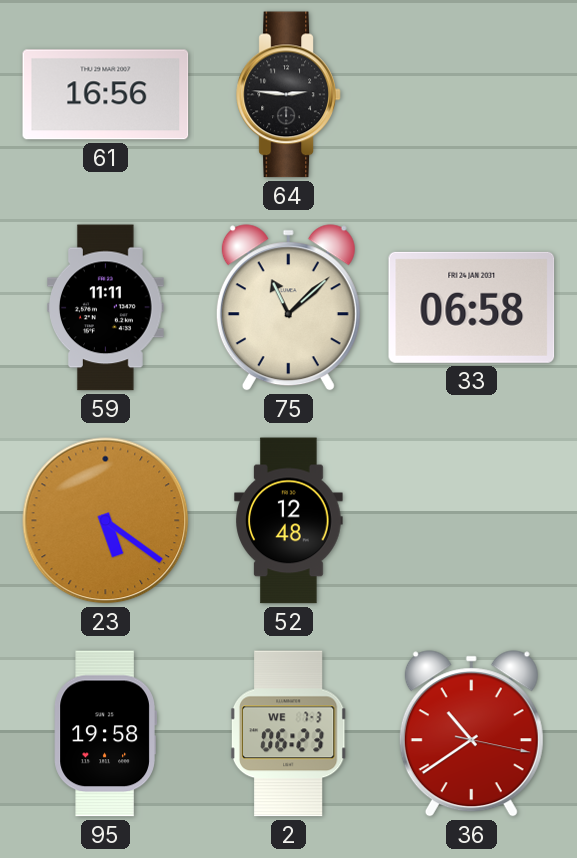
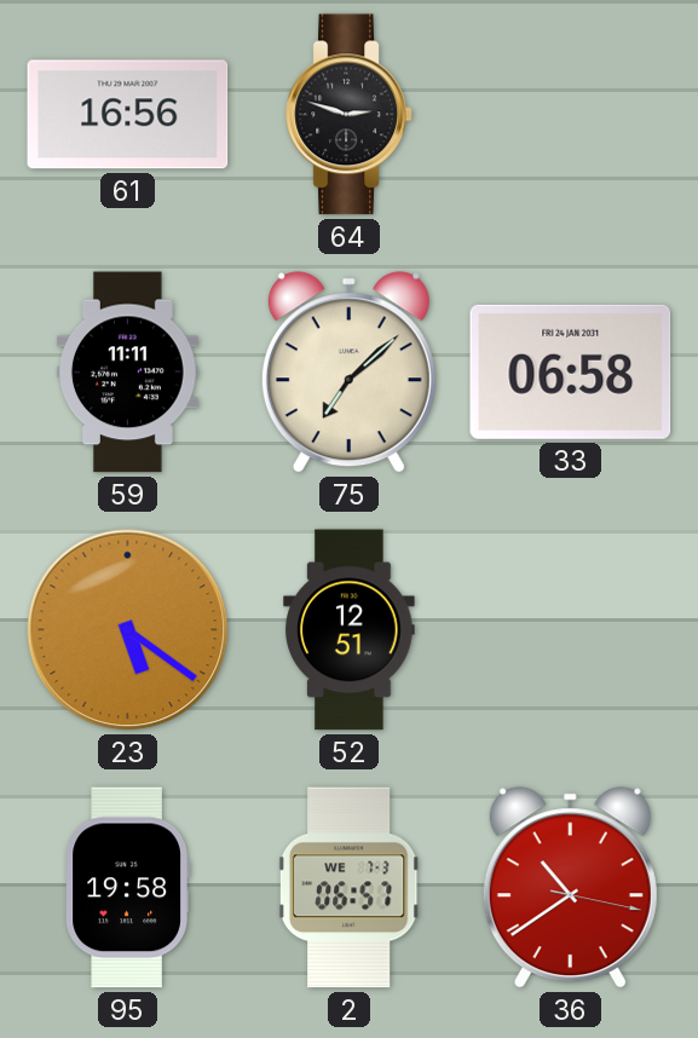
64: 2:46 -> 2:48
75: 11:08 -> 7:08
52: 12:48 -> 12:51
2: 06:23 -> 06:57
